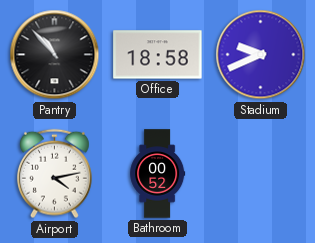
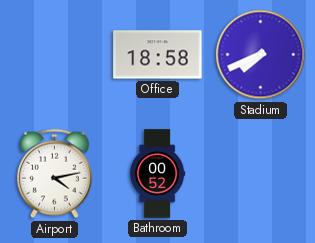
Pantry: 10:53 -> none
Stadium: 9:41 -> 7:41
